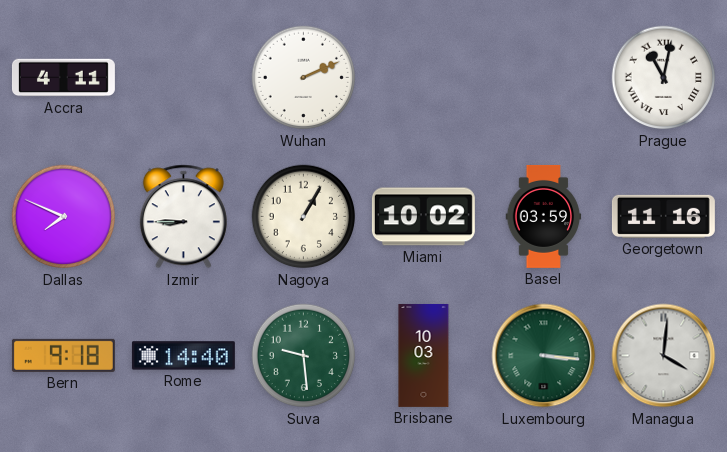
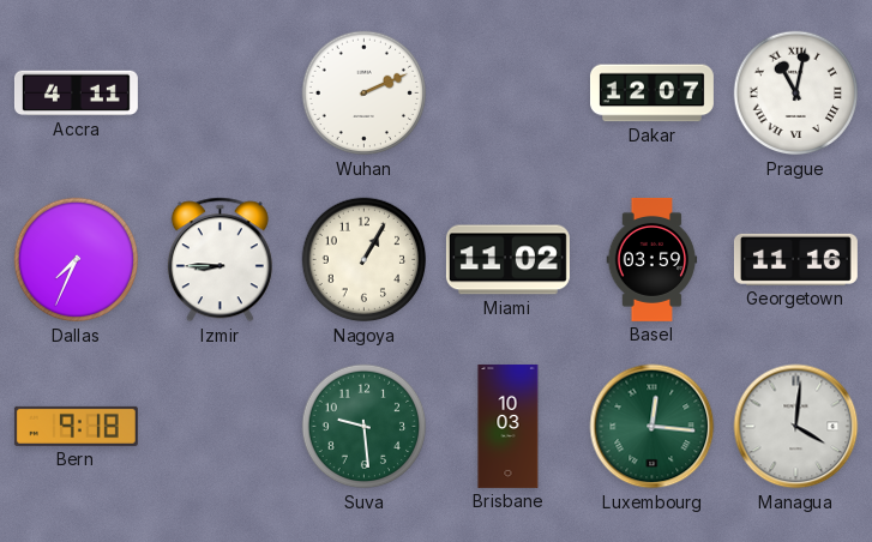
Dakar: none -> 12:07
Dallas: 7:49 -> 7:34
Miami: 10:02 -> 11:02
Rome: 14:40 -> none
Luxembourg: 3:16 -> 12:16
